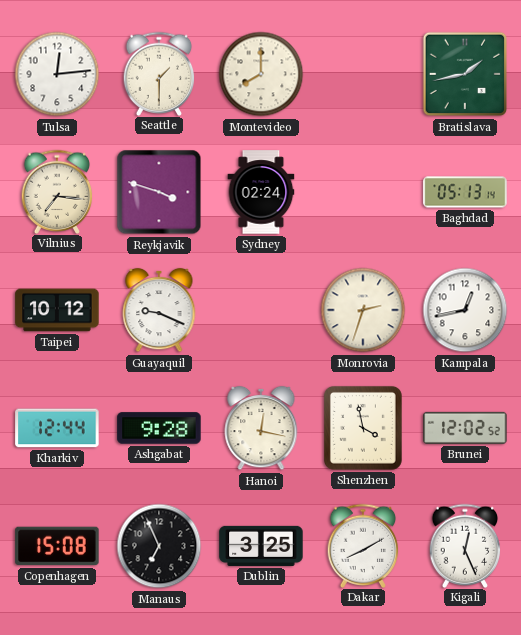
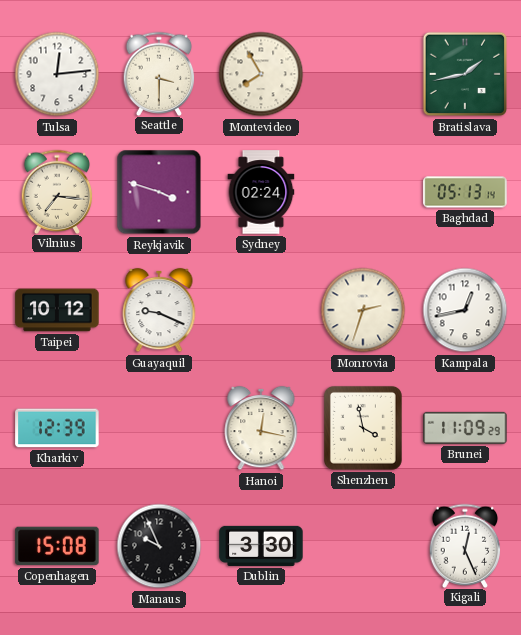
Seattle: 1:30 -> 3:30
Montevideo: 8:00 -> 7:55
Kharkiv: 12:44 -> 12:39
Ashgabat: 9:28 -> none
Brunei: 12:02 -> 11:09
Manaus: 6:56 -> 9:56
Dublin: 3:25 -> 3:30
Dakar: 8:10 -> none
